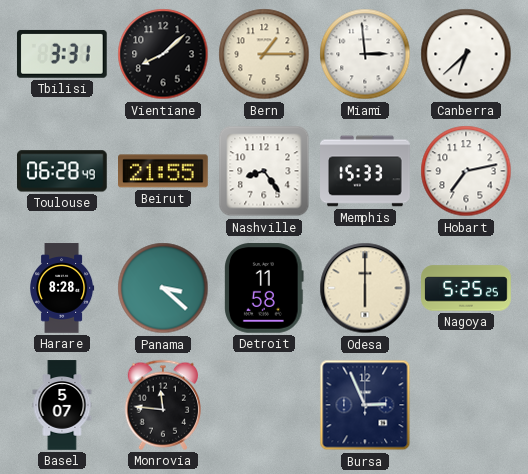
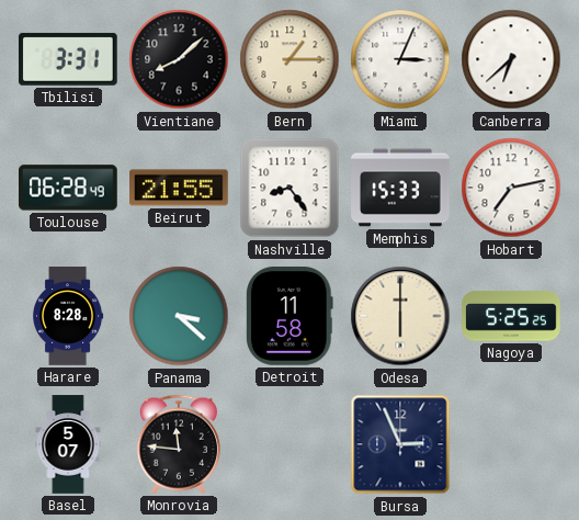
Miami: 2:59 -> 3:04
